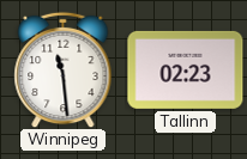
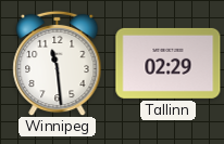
Tallinn: 02:23 -> 02:29
